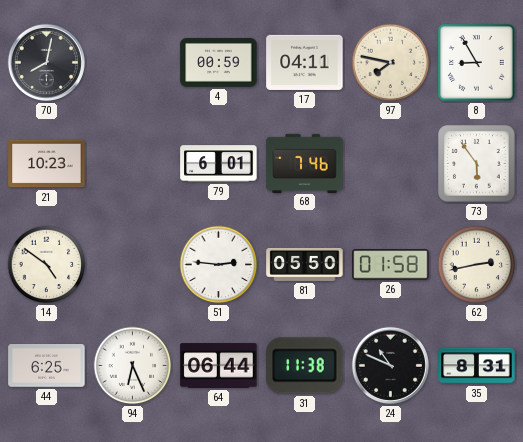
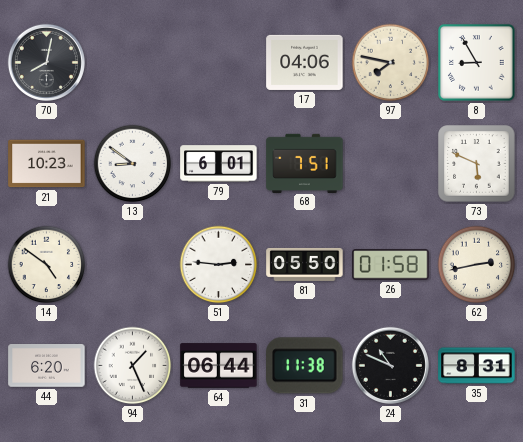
4: 00:59 -> none
17: 04:11 -> 04:06
13: none -> 8:51
68: 7:46 -> 7:51
73: 5:54 -> 5:49
44: 6:25 -> 6:20
94: 6:26 -> 1:26
